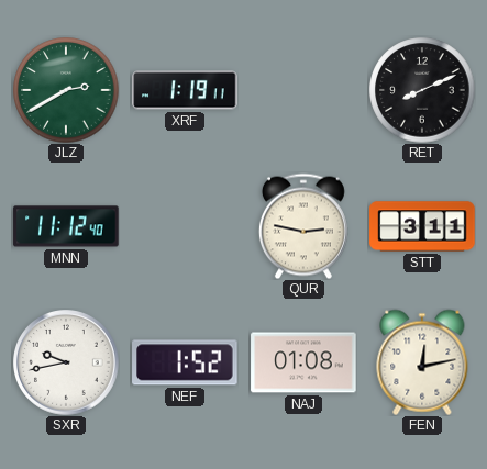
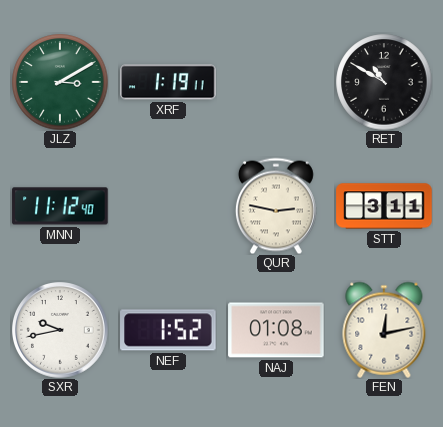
JLZ: 2:40 -> 3:10
RET: 8:11 -> 10:50
